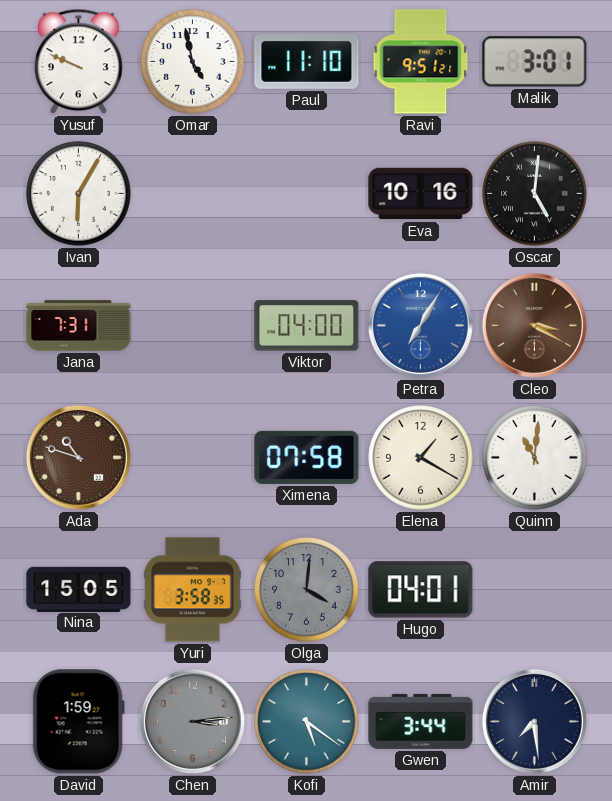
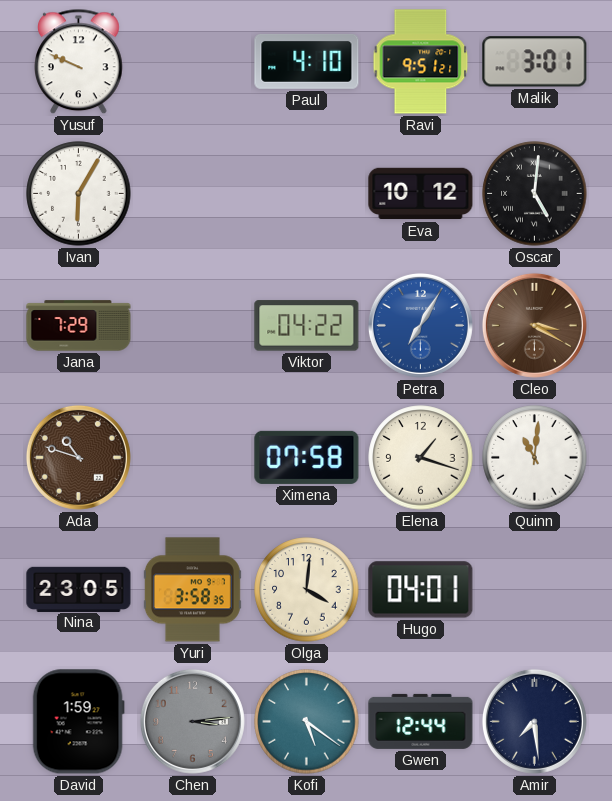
Omar: 4:58 -> none
Paul: 11:10 -> 4:10
Eva: 10:16 -> 10:12
Jana: 7:31 -> 7:29
Viktor: 04:00 -> 04:22
Elena: 1:20 -> 1:18
Nina: 15:05 -> 23:05
Olga dial: grey -> cream
Gwen: 3:44 -> 12:44
